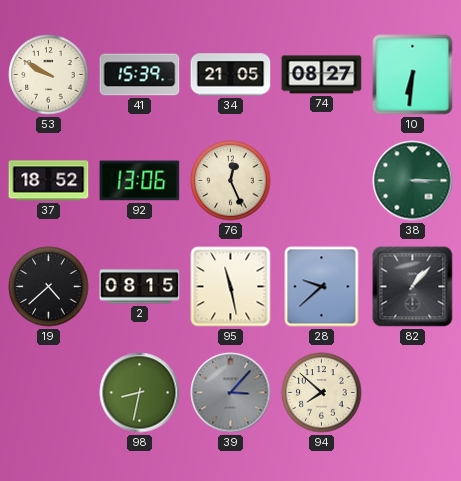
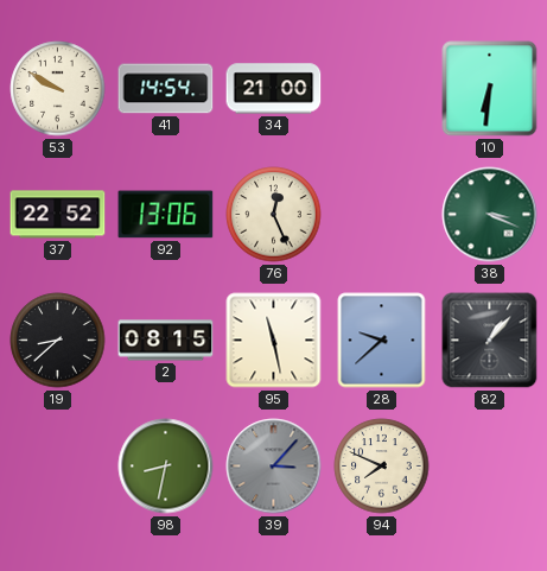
41: 15:39 -> 14:54
34: 21:05 -> 21:00
74: 08:27 -> none
37: 18:52 -> 22:52
38: 3:15 -> 3:19
19: 4:38 -> 8:38
94: 7:52 -> 7:49
